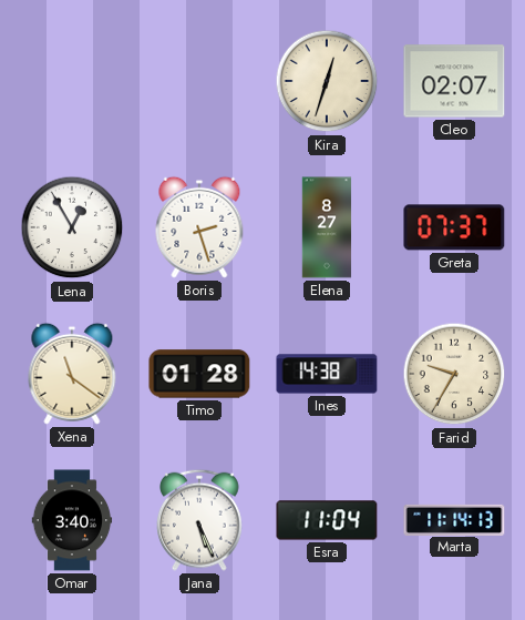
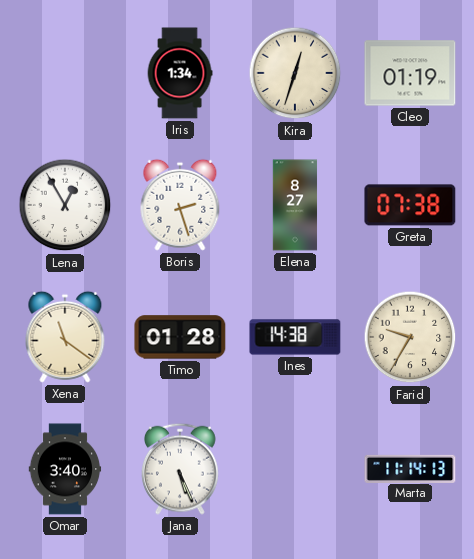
Iris: none -> 1:34
Cleo: 02:07 -> 01:19
Greta: 07:37 -> 07:38
Esra: 11:04 -> none
